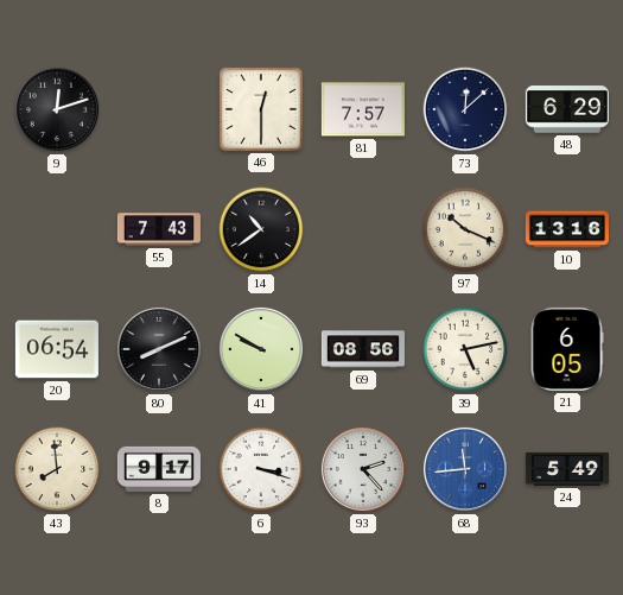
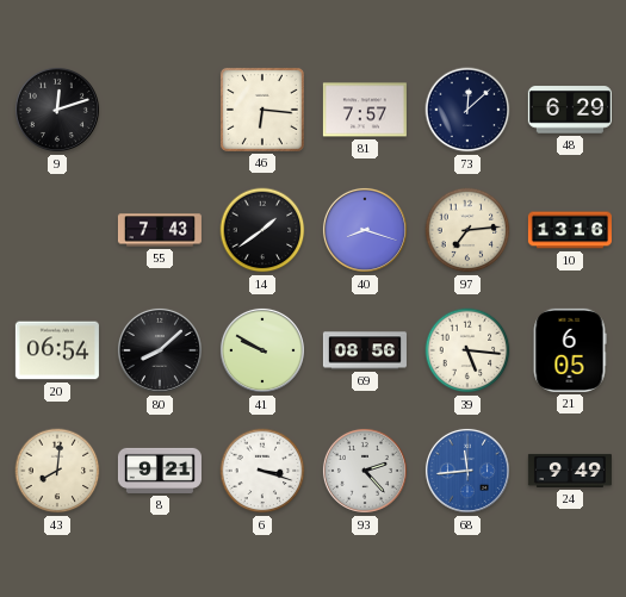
46: 12:30 -> 6:16
14: 10:39 -> 1:39
40: none -> 8:18
97: 10:19 -> 7:14
80: 8:11 -> 8:08
39: 5:13 -> 5:16
43: 7:59 -> 8:01
8: 9:17 -> 9:21
24: 5:49 -> 9:49
